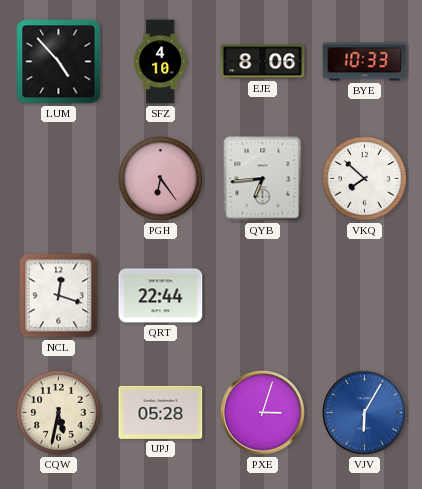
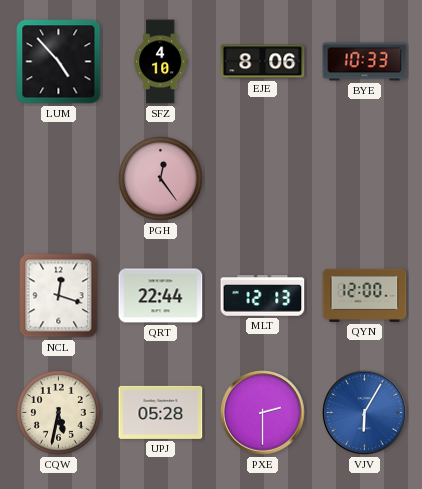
PGH: 6:24 -> 12:24
QYB: 6:44 -> none
VKQ: 7:52 -> none
MLT: none -> 12:13
QYN: none -> 12:00
PXE: 3:03 -> 2:30
